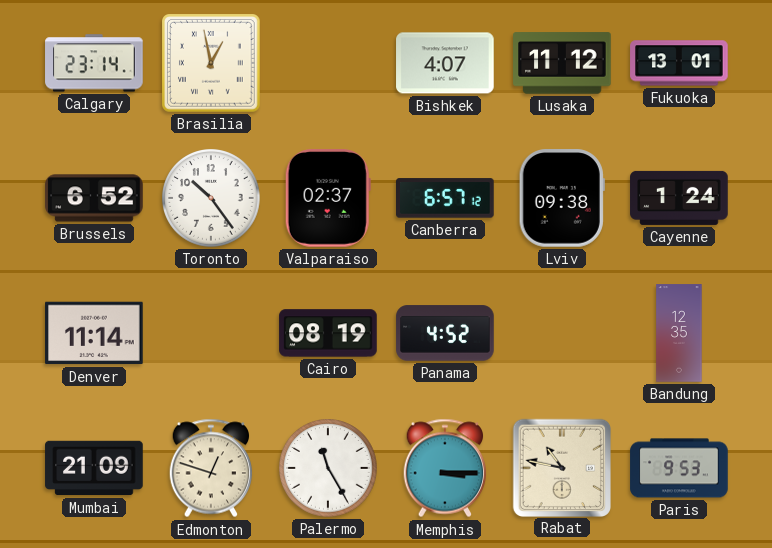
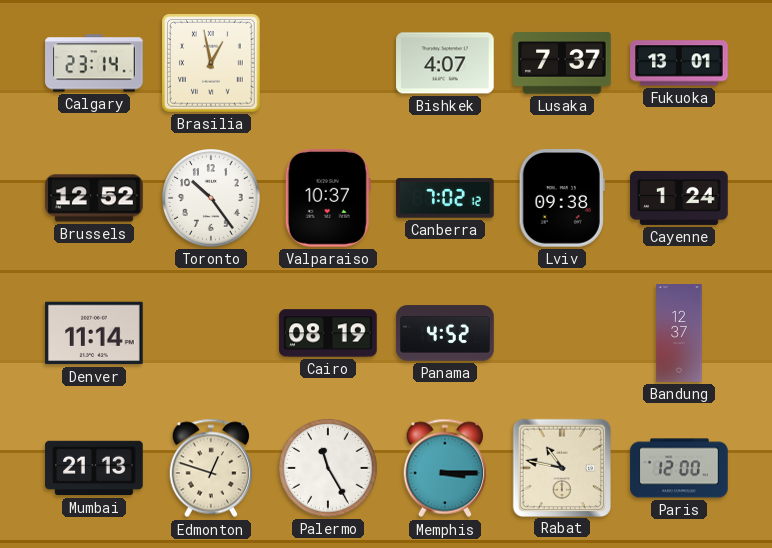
Lusaka: 11:12 -> 7:37
Brussels: 6:52 -> 12:52
Valparaiso: 02:37 -> 10:37
Canberra: 6:57 -> 7:02
Bandung: 12:35 -> 12:37
Mumbai: 21:09 -> 21:13
Paris: 9:53 -> 12:00
